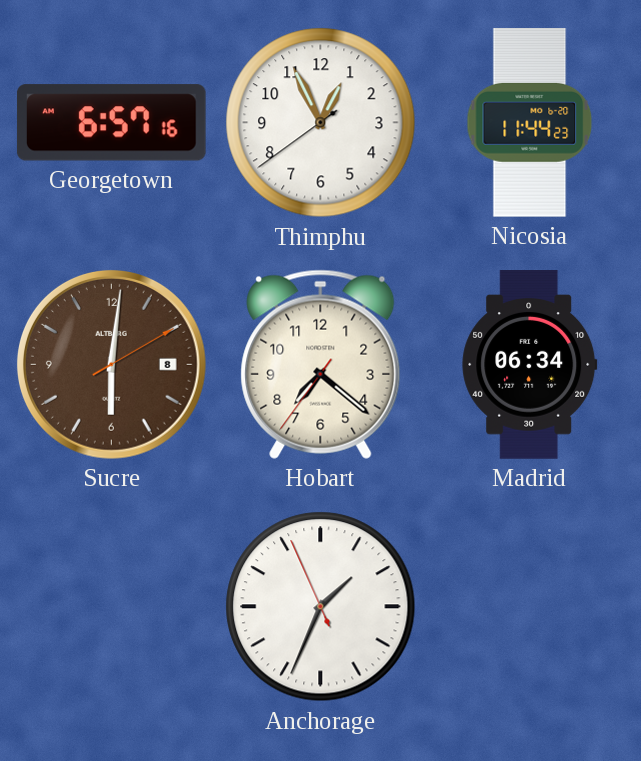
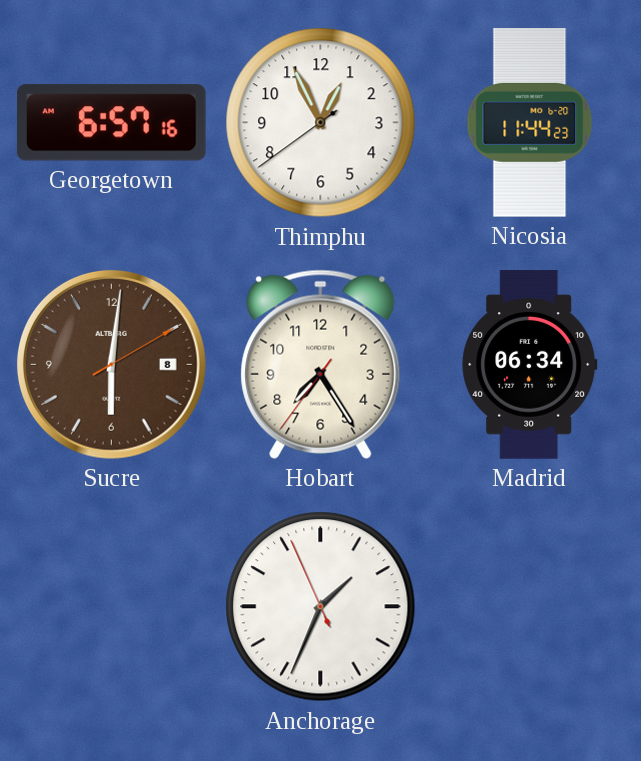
Hobart: 7:21 -> 7:24
